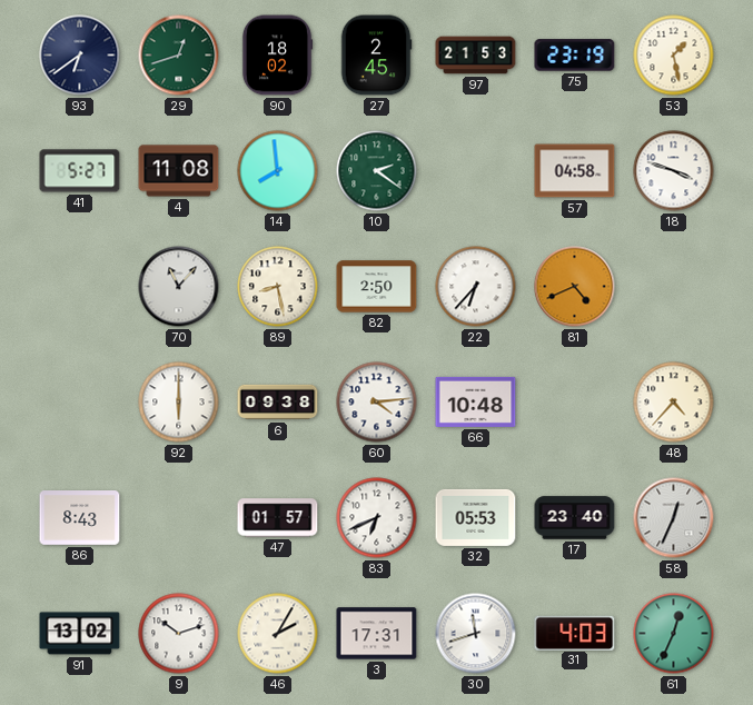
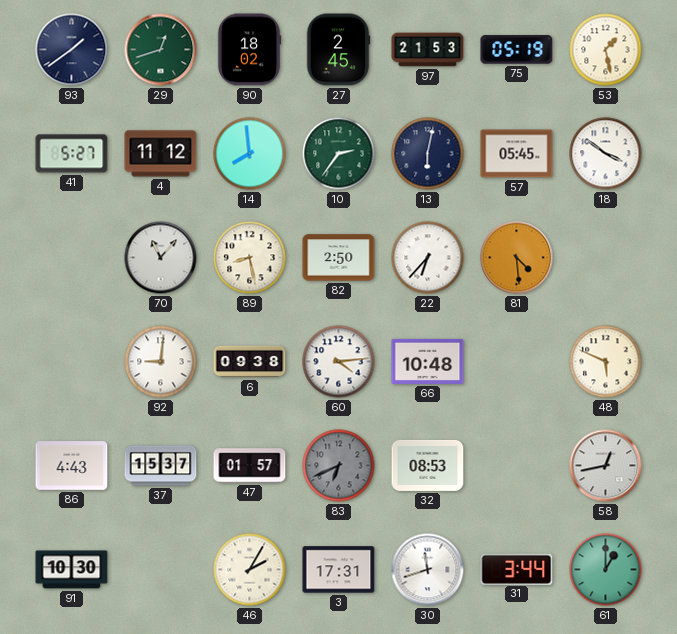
93: 6:39 -> 1:39
75: 23:19 -> 05:19
4: 11:08 -> 11:12
10: 2:21 -> 2:36
13: none -> 6:02
57: 04:58 -> 05:45
18: 3:48 -> 3:51
81: 4:41 -> 4:29
92: 6:00 -> 9:01
48: 4:37 -> 5:49
86: 8:43 -> 4:43
37: none -> 15:37
83 dial: white -> grey
32: 05:53 -> 08:53
17: 23:40 -> none
58: 12:34 -> 12:43
91: 13:02 -> 10:30
9: 10:12 -> none
31: 4:03 -> 3:44
61: 12:34 -> 1:00
